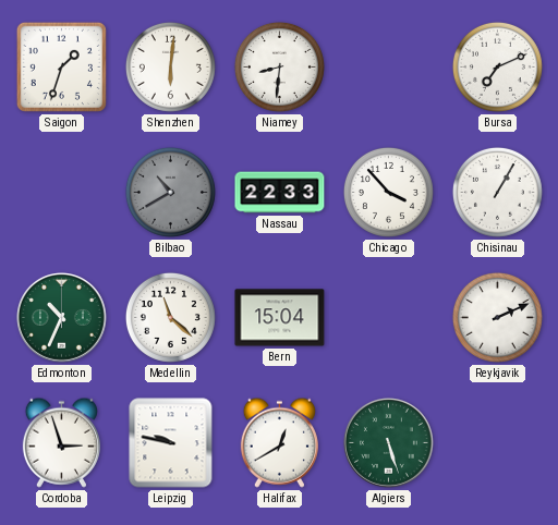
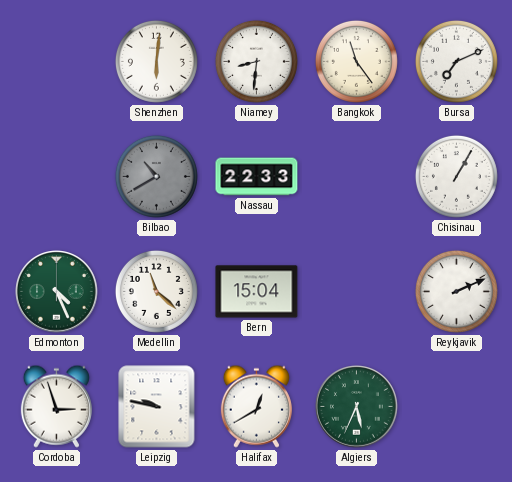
Saigon: 1:33 -> none
Bangkok: none -> 11:24
Chicago: 3:53 -> none
Edmonton: 10:34 -> 4:26
Algiers: 5:27 -> 5:34
